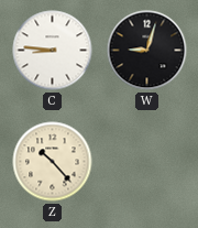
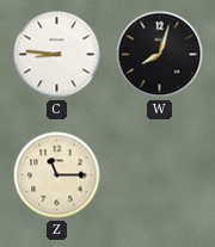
W: 9:03 -> 8:03
Z: 10:23 -> 11:15
